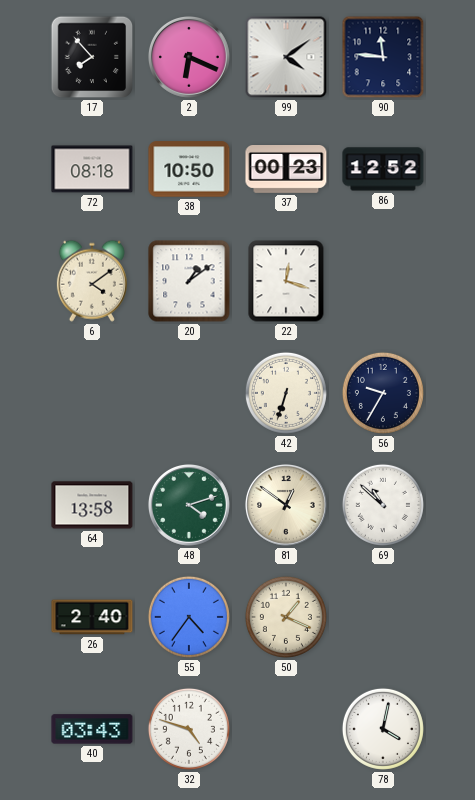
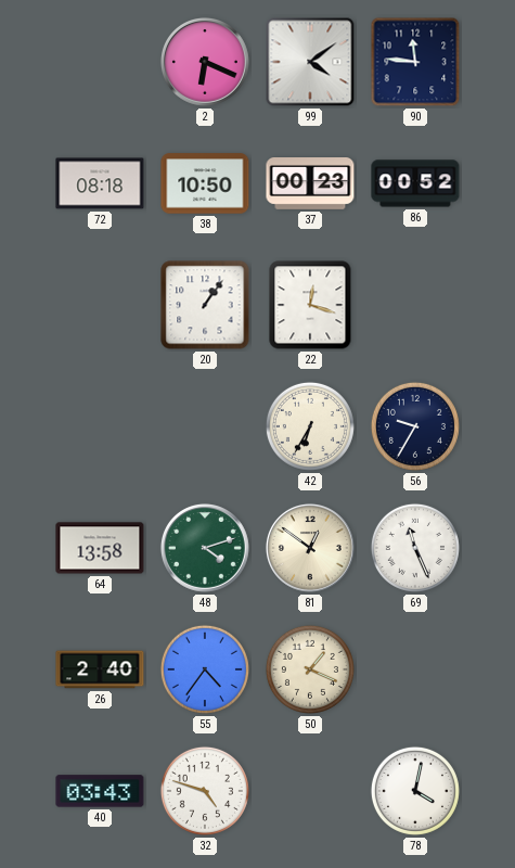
17: 7:53 -> none
86: 12:52 -> 00:52
6: 4:09 -> none
20: 1:09 -> 1:06
42: 6:33 -> 6:35
69: 10:52 -> 11:26
